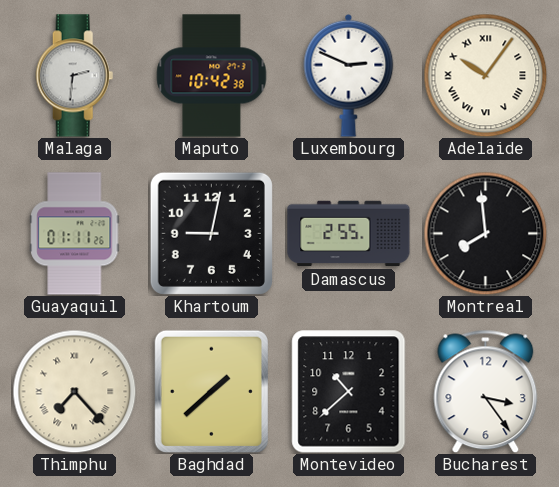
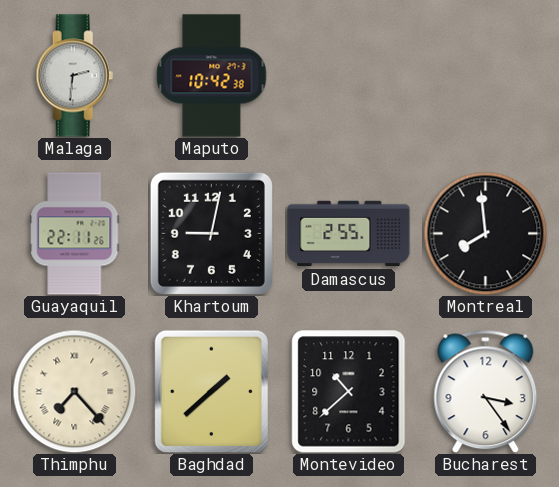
Luxembourg: 2:49 -> none
Adelaide: 10:06 -> none
Guayaquil: 01:11 -> 22:11
